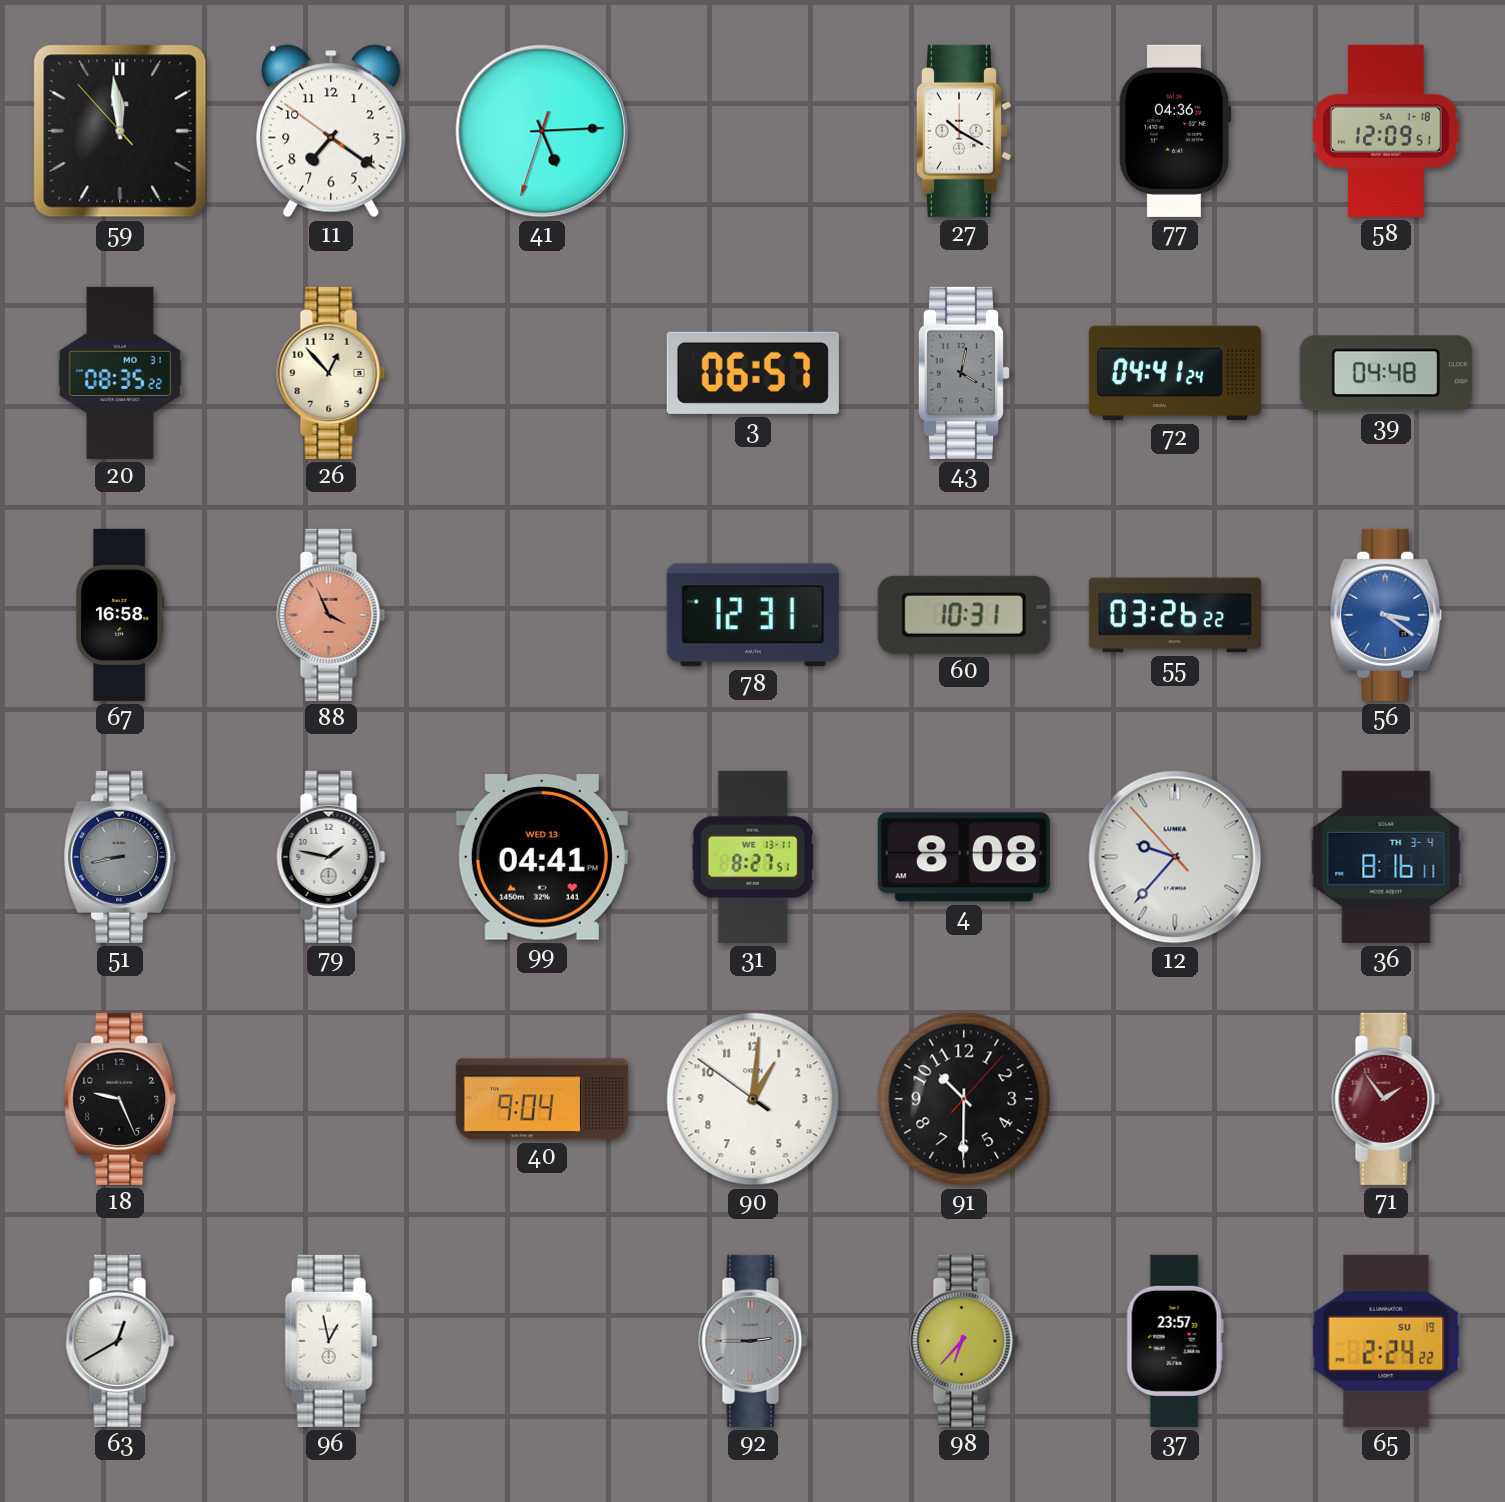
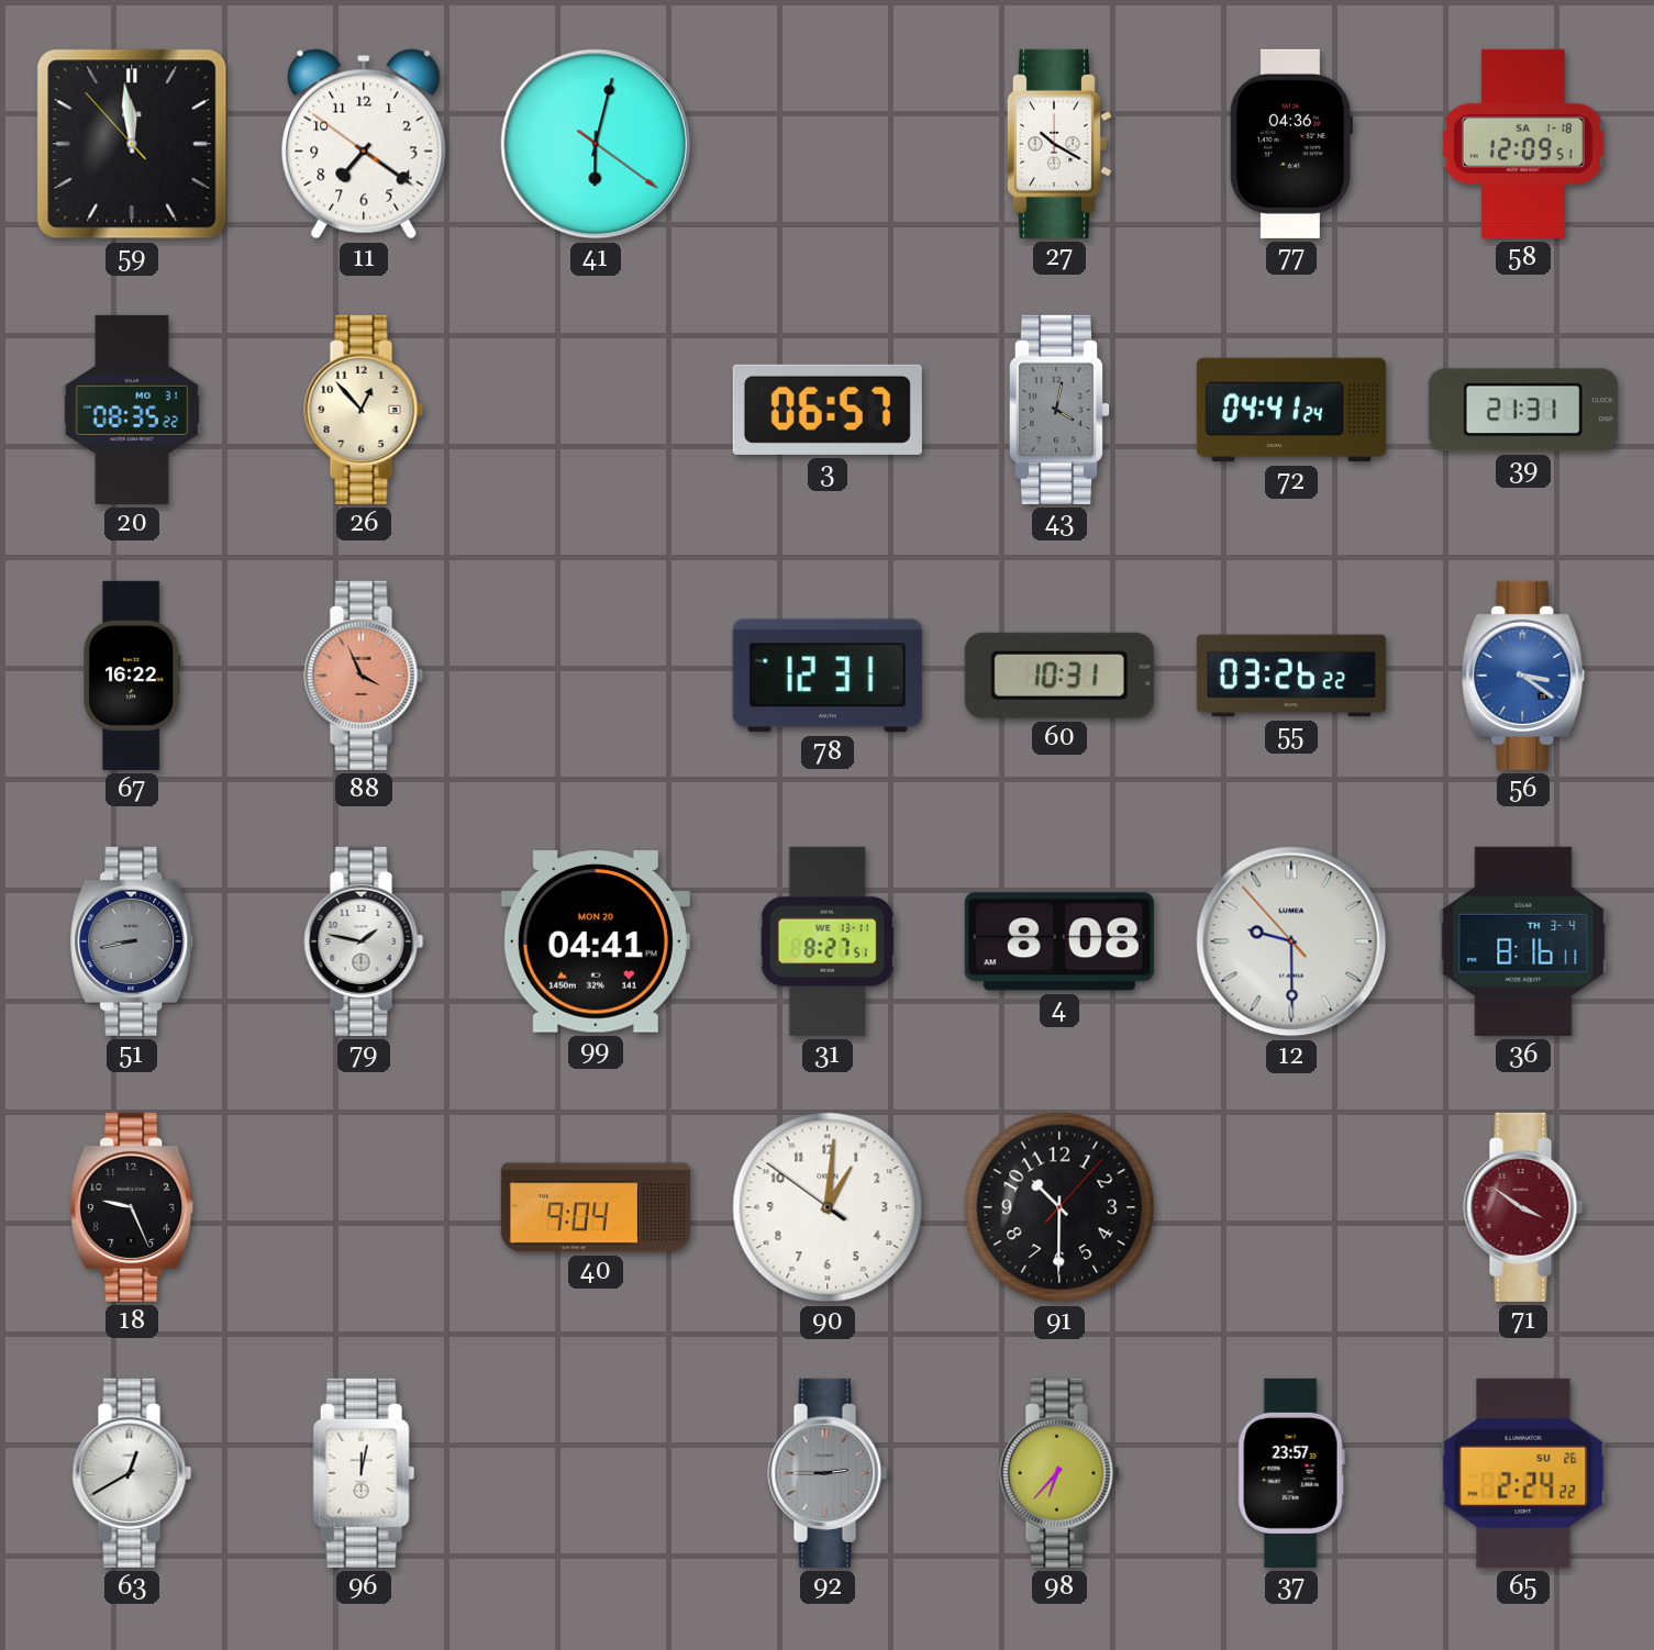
41: 5:14 -> 6:02
39: 04:48 -> 21:31
67: 16:58 -> 16:22
99 date: WED 13 -> MON 20
12: 9:36 -> 9:29
71: 1:54 -> 3:51
96: 12:58 -> 12:02
65 date: SU 19 -> SU 26
